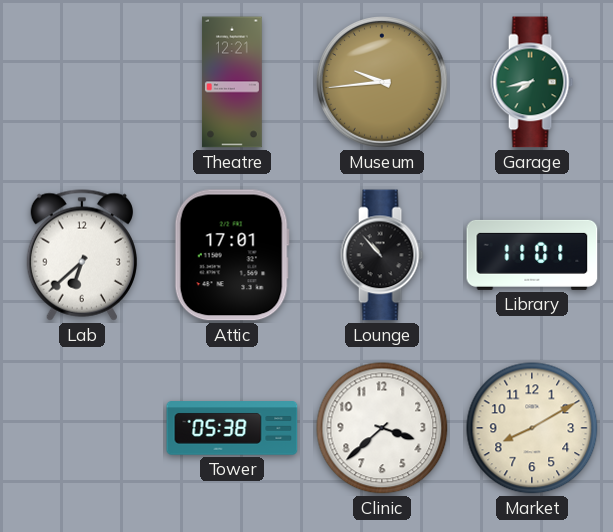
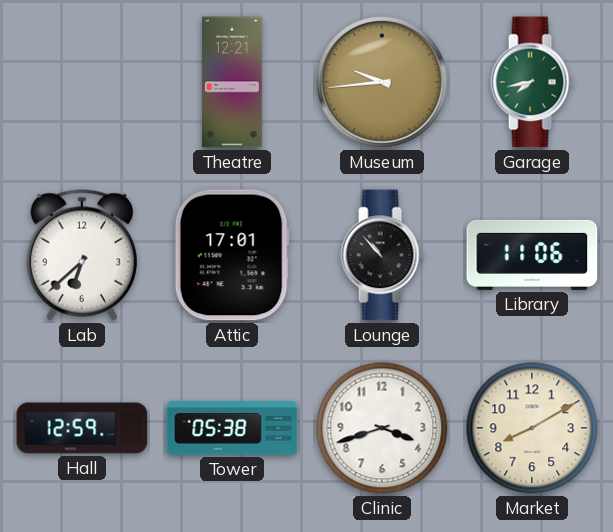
Library: 11:01 -> 11:06
Hall: none -> 12:59
Clinic: 3:38 -> 3:42
